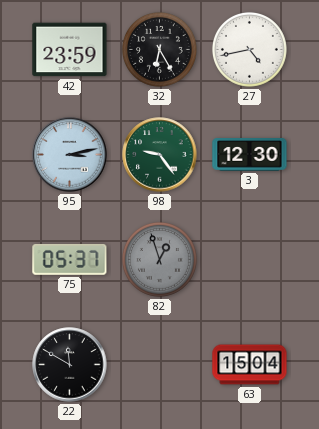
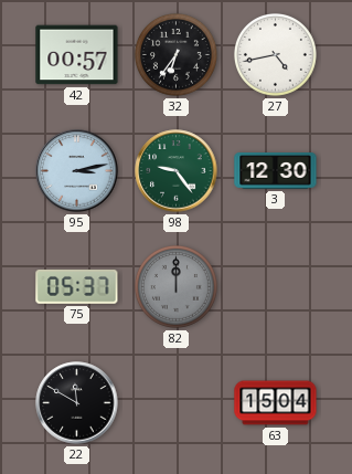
42: 23:59 -> 00:57
32: 6:25 -> 6:36
82: 12:57 -> 12:00
